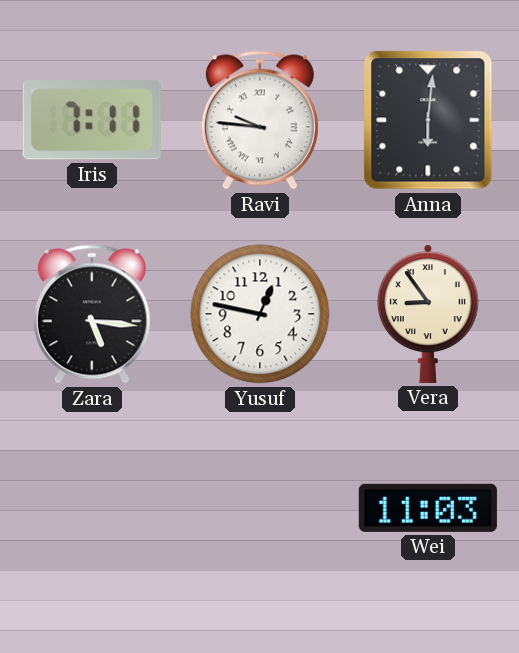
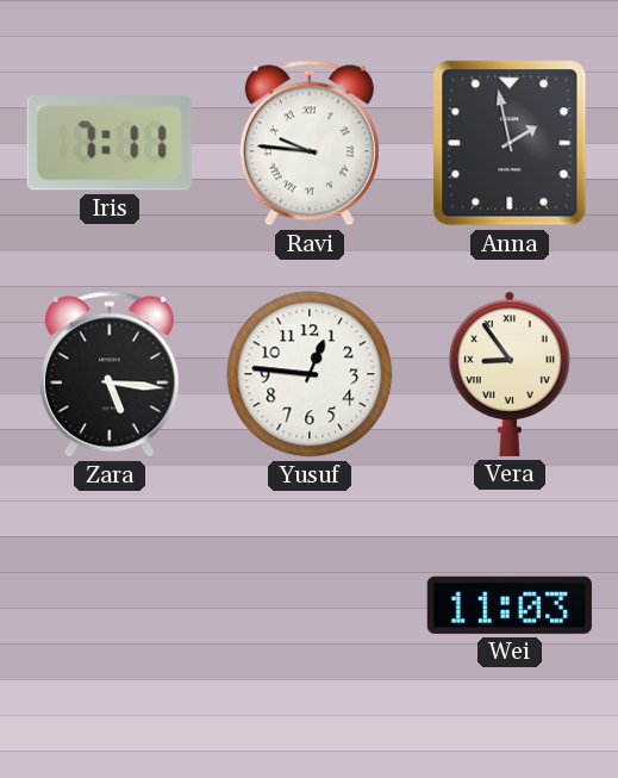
Anna: 6:01 -> 1:58
Yusuf: 12:47 -> 12:46
